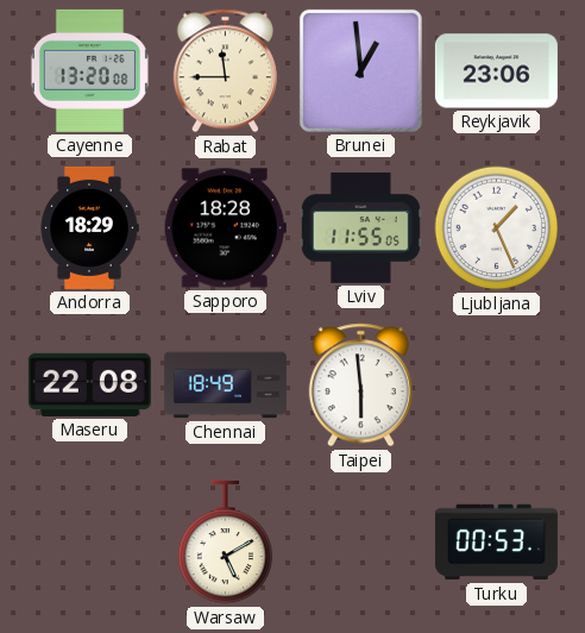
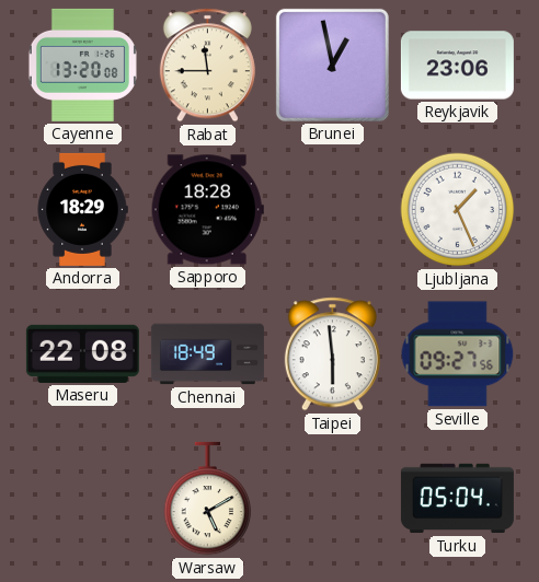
Brunei: 12:59 -> 12:58
Lviv: 11:55 -> none
Seville: none -> 09:27
Turku: 00:53 -> 05:04
